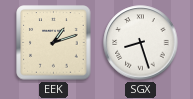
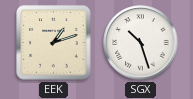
SGX: 8:27 -> 10:27
